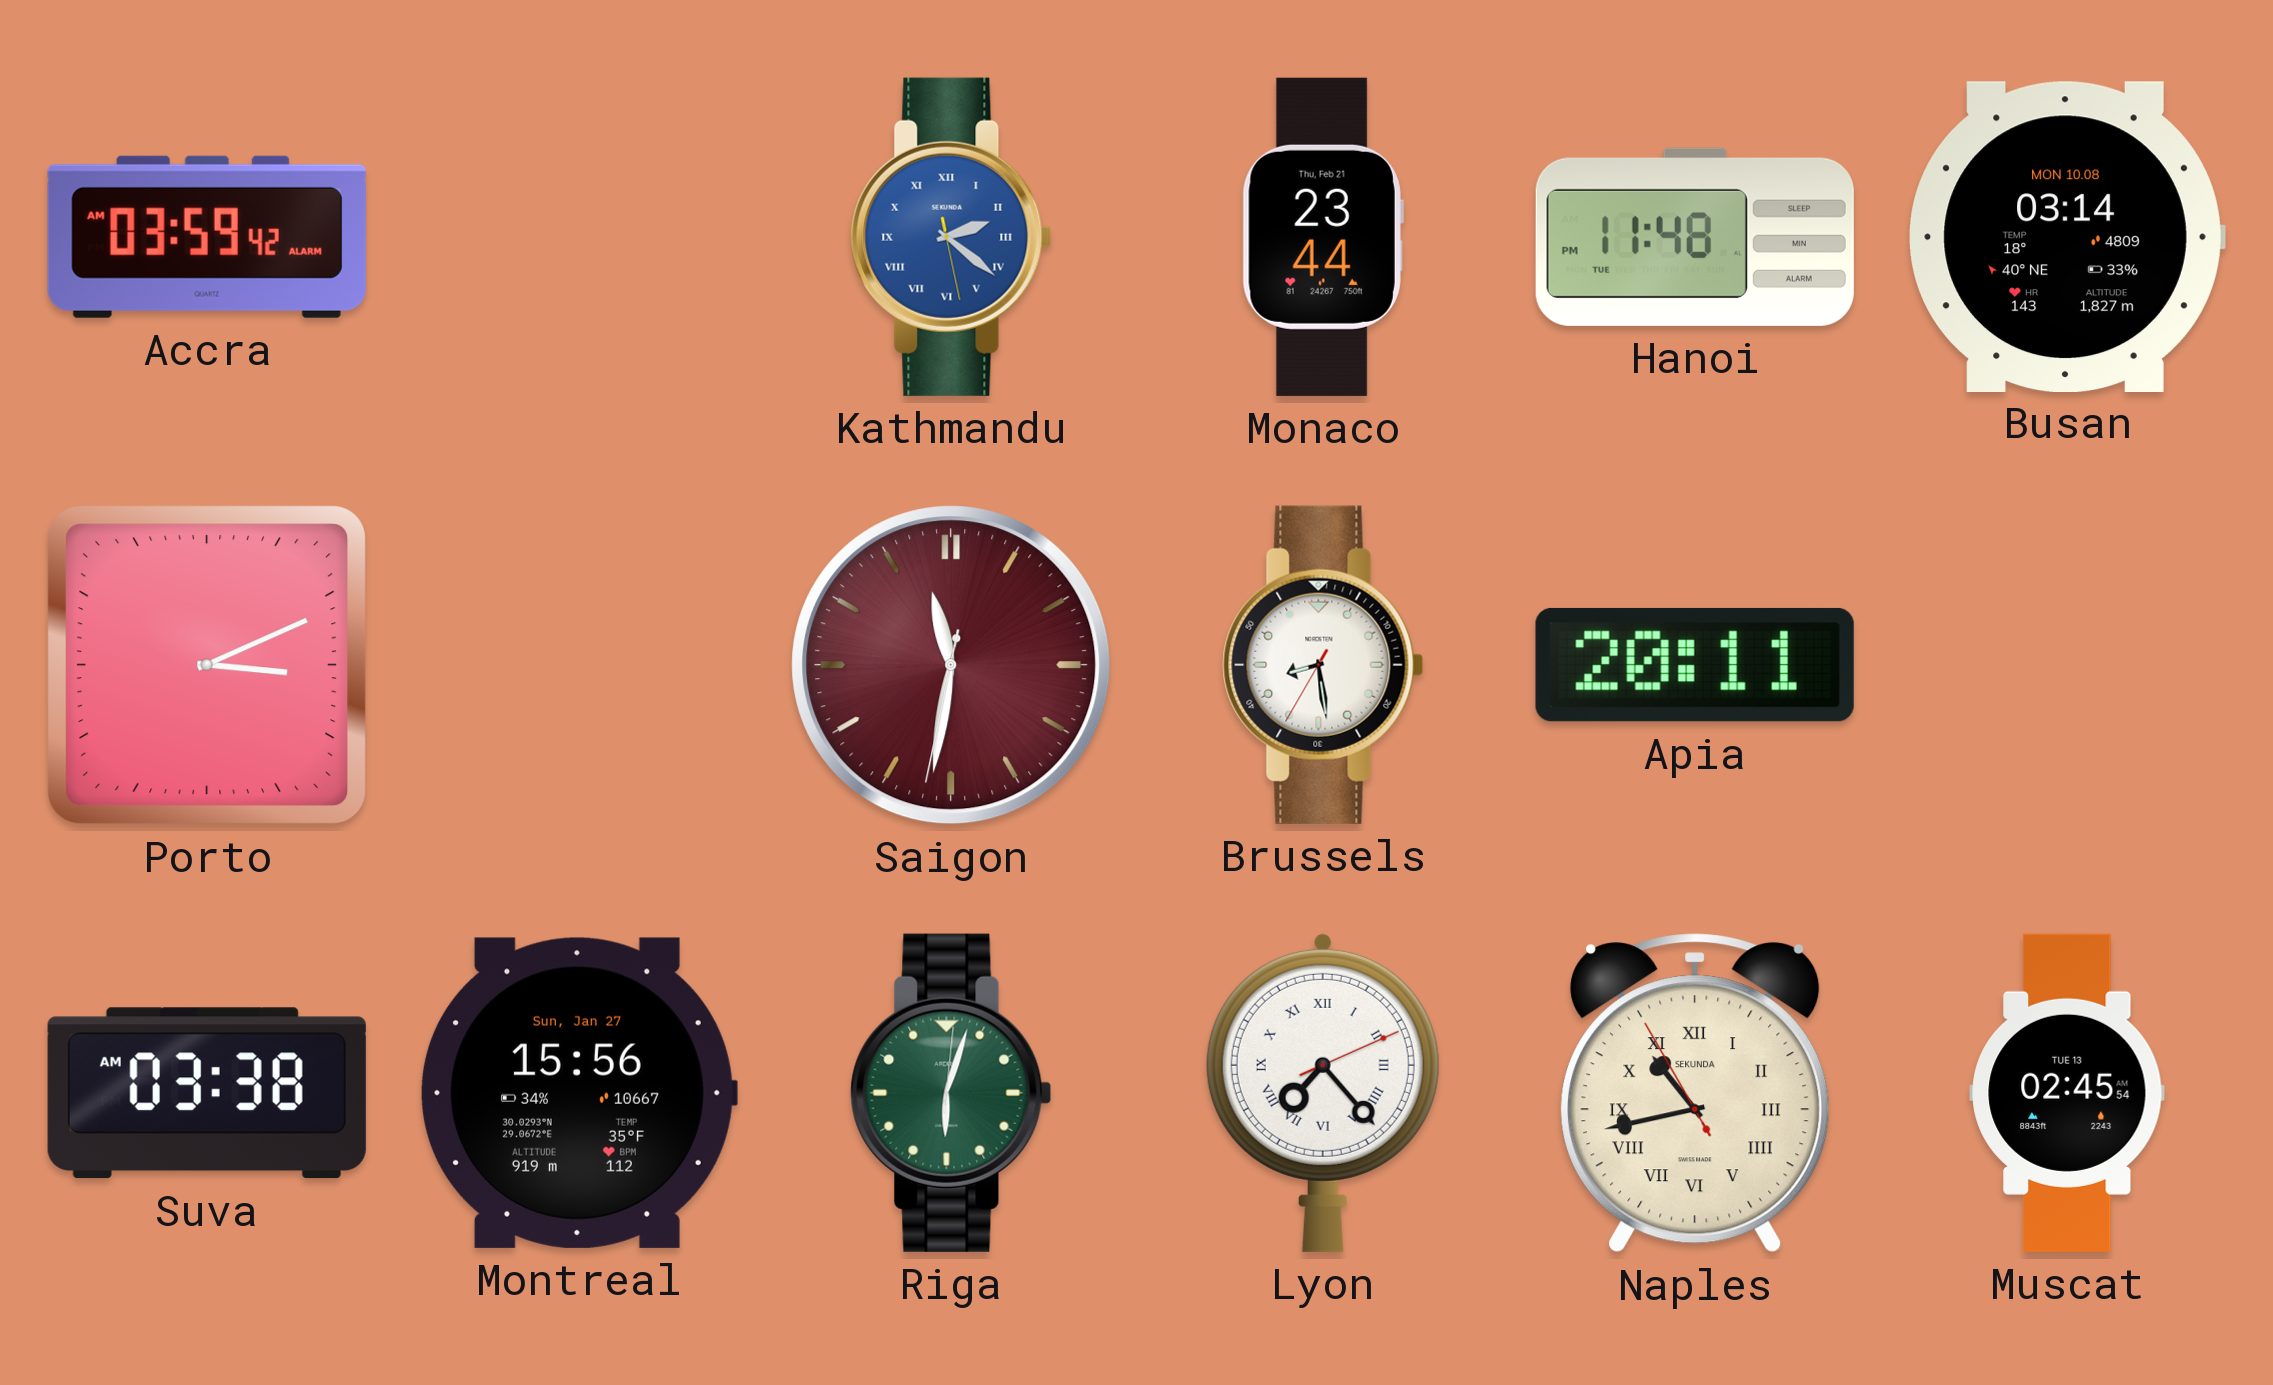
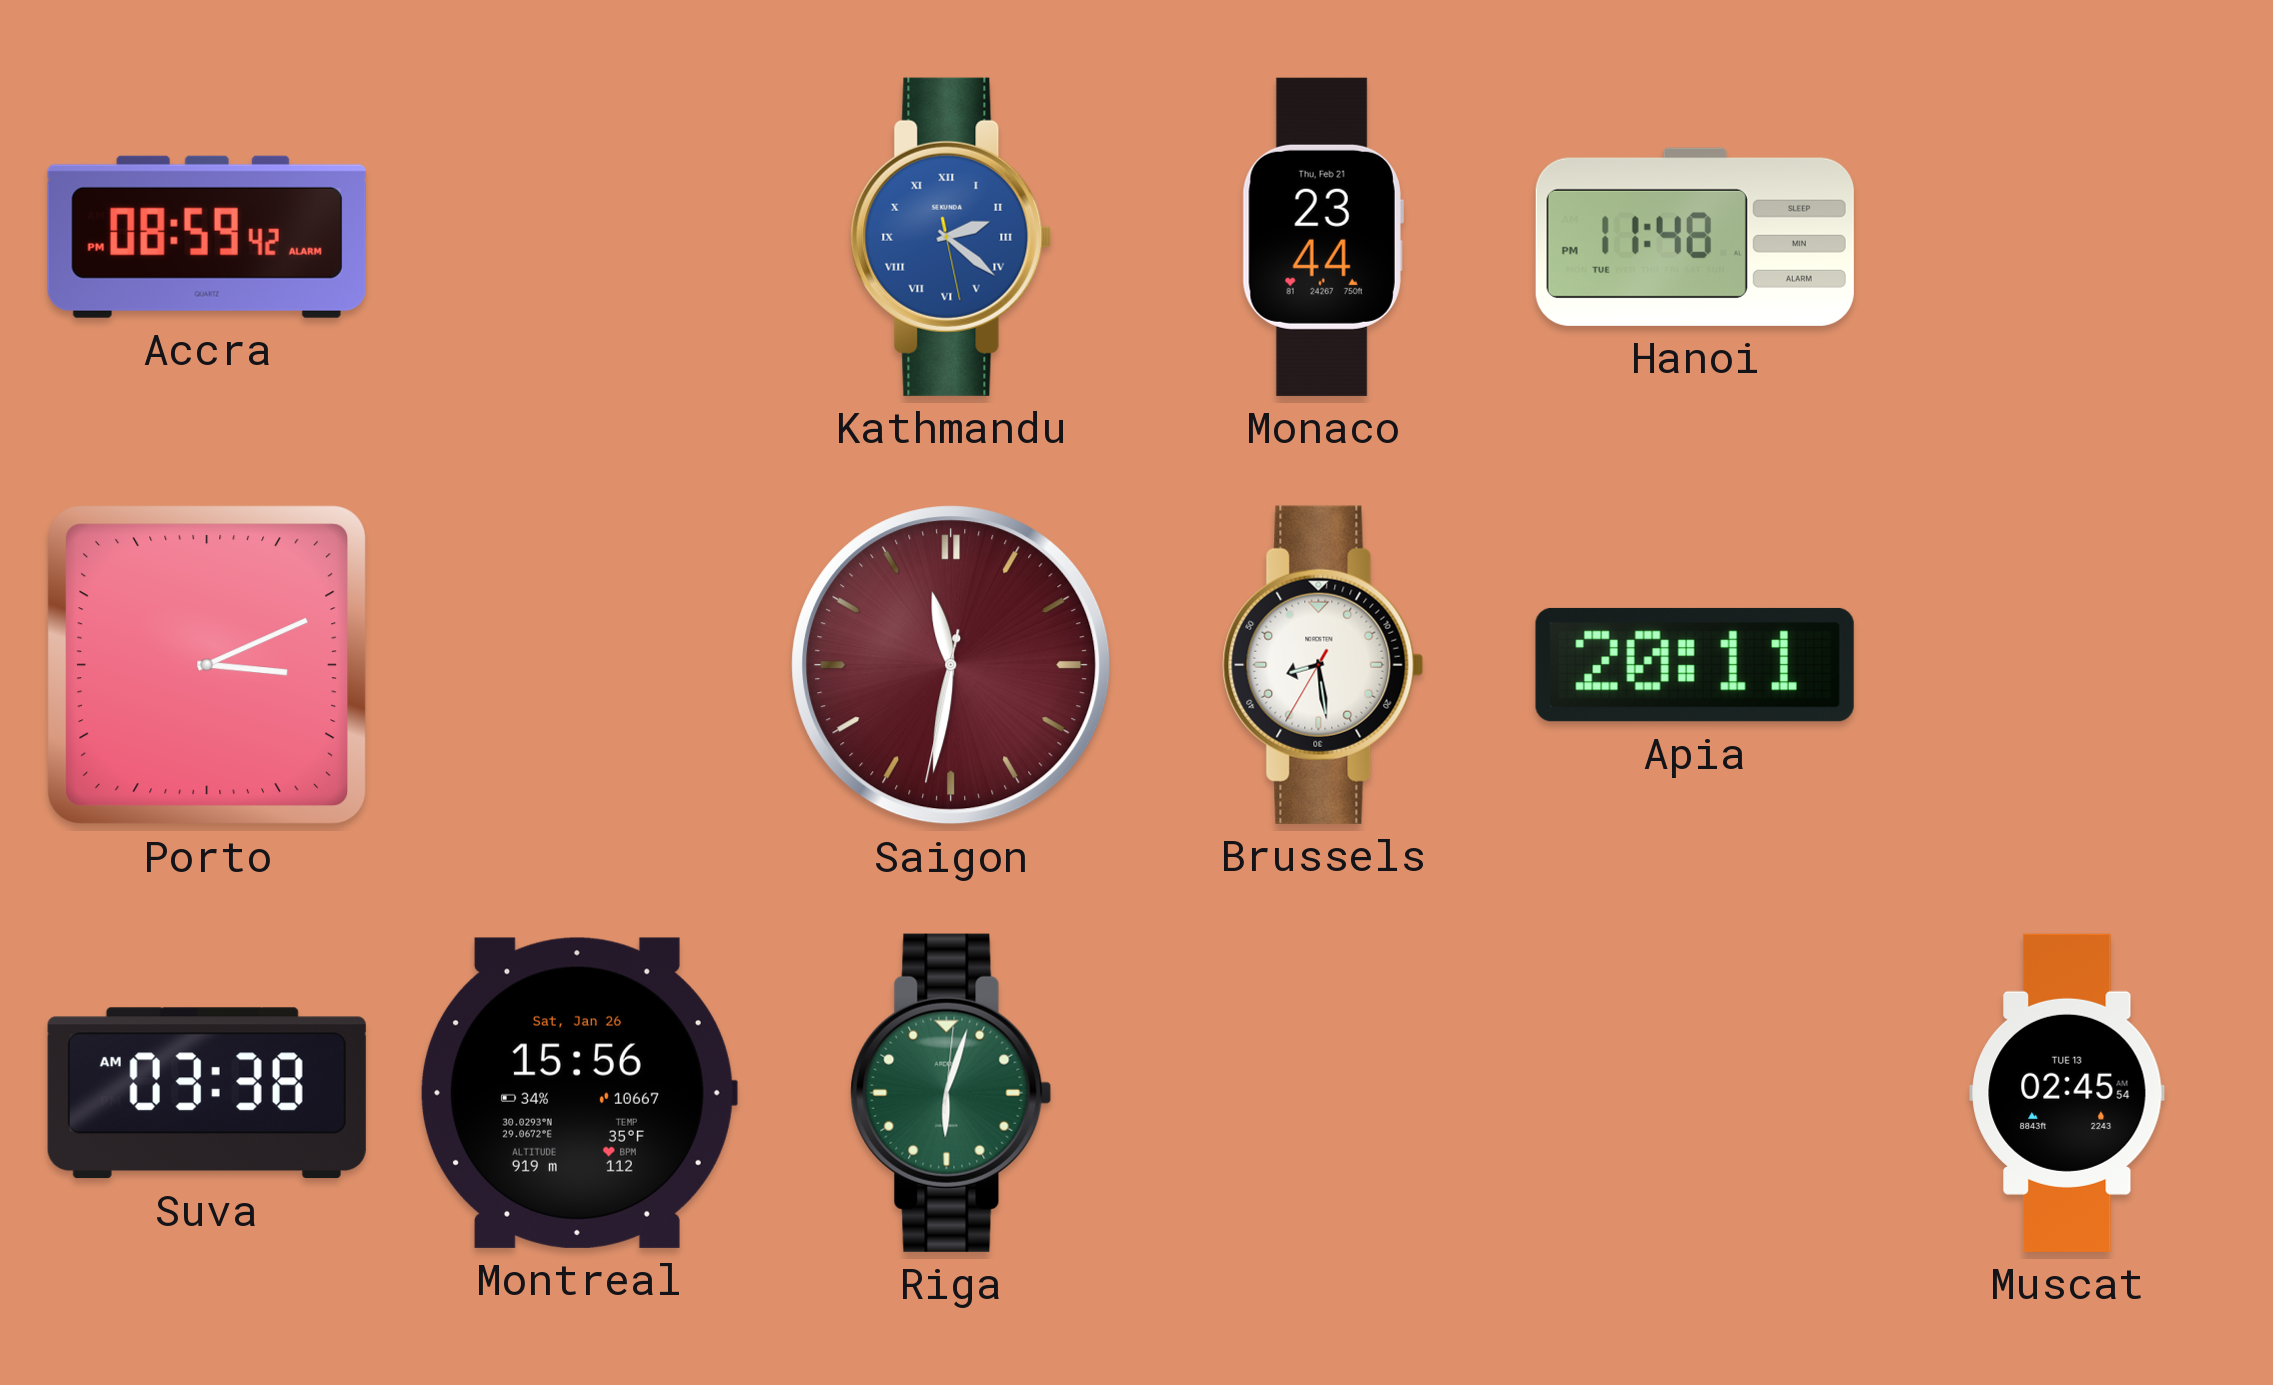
Accra: 03:59 -> 08:59
Busan: 03:14 -> none
Montreal date: Sun, Jan 27 -> Sat, Jan 26
Lyon: 7:23 -> none
Naples: 10:42 -> none
